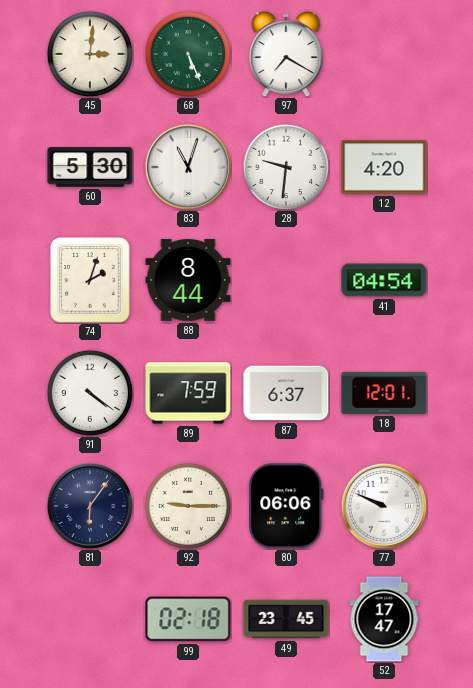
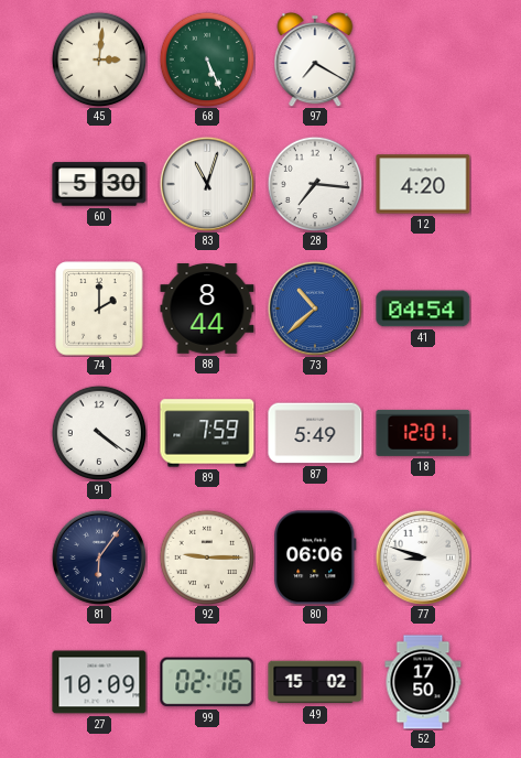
28: 9:31 -> 7:16
74: 2:03 -> 2:00
73: none -> 10:38
87: 6:37 -> 5:49
77: 9:49 -> 8:48
27: none -> 10:09
99: 02:18 -> 02:16
49: 23:45 -> 15:02
52: 17:47 -> 17:50
